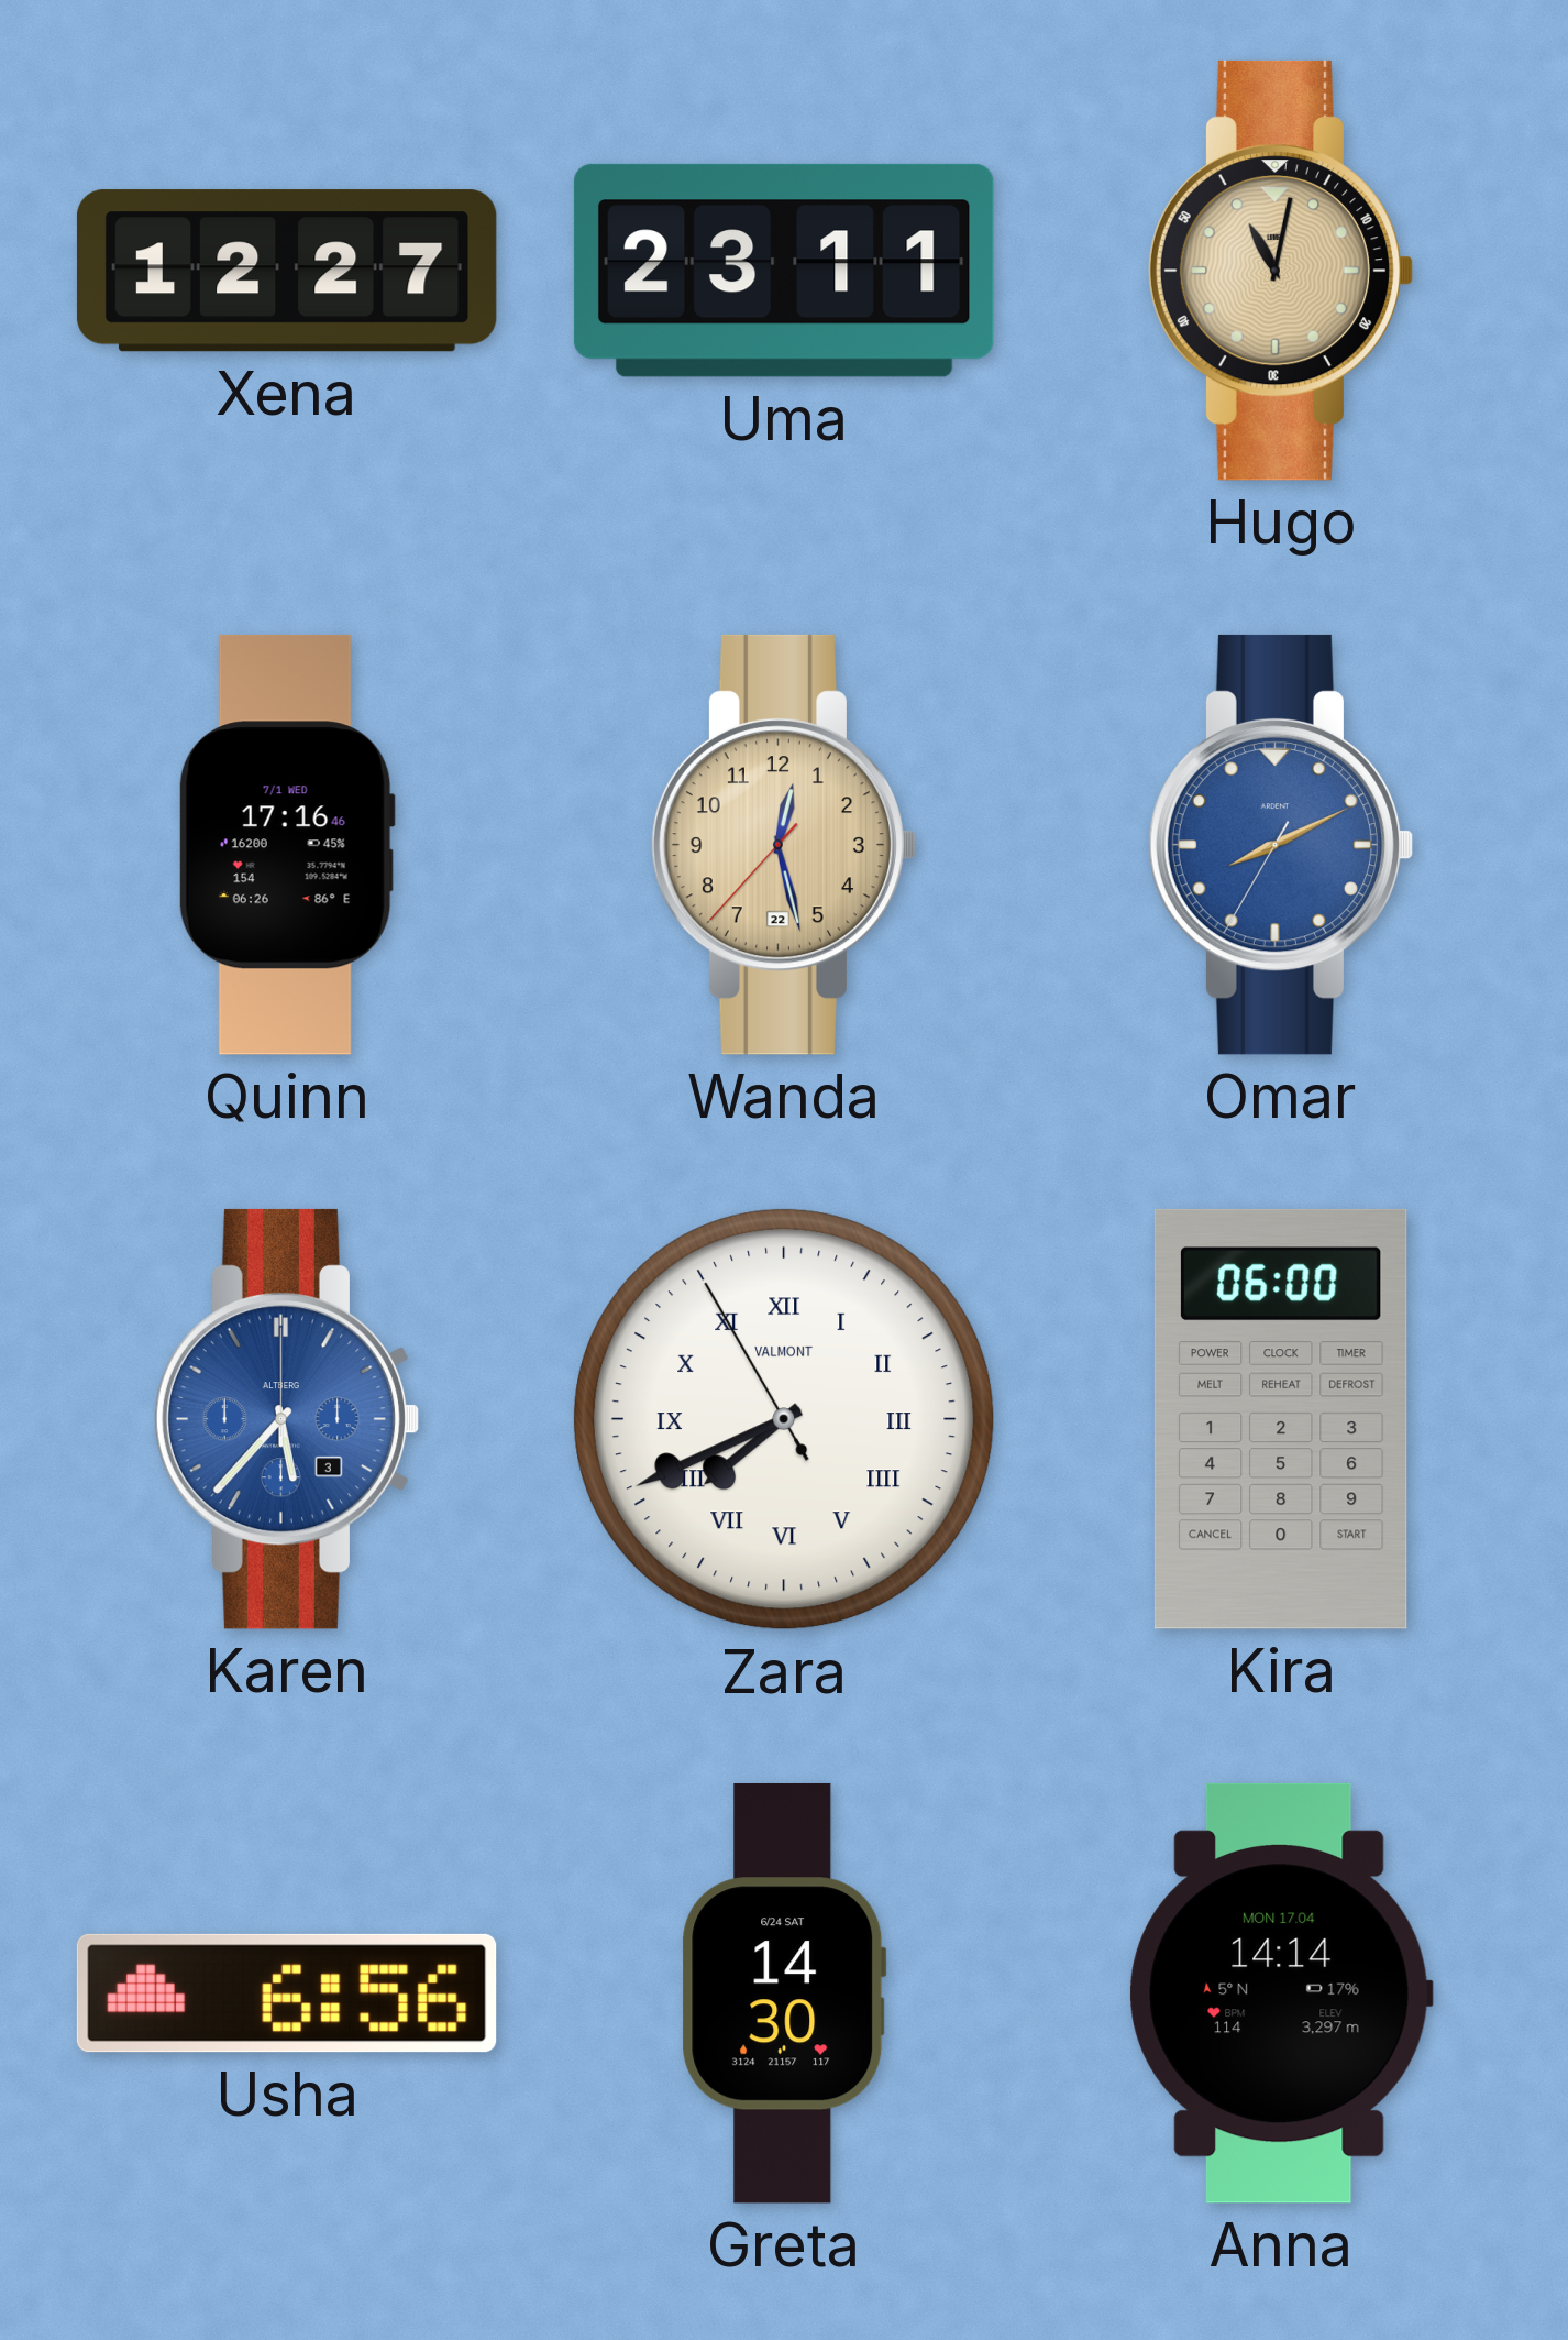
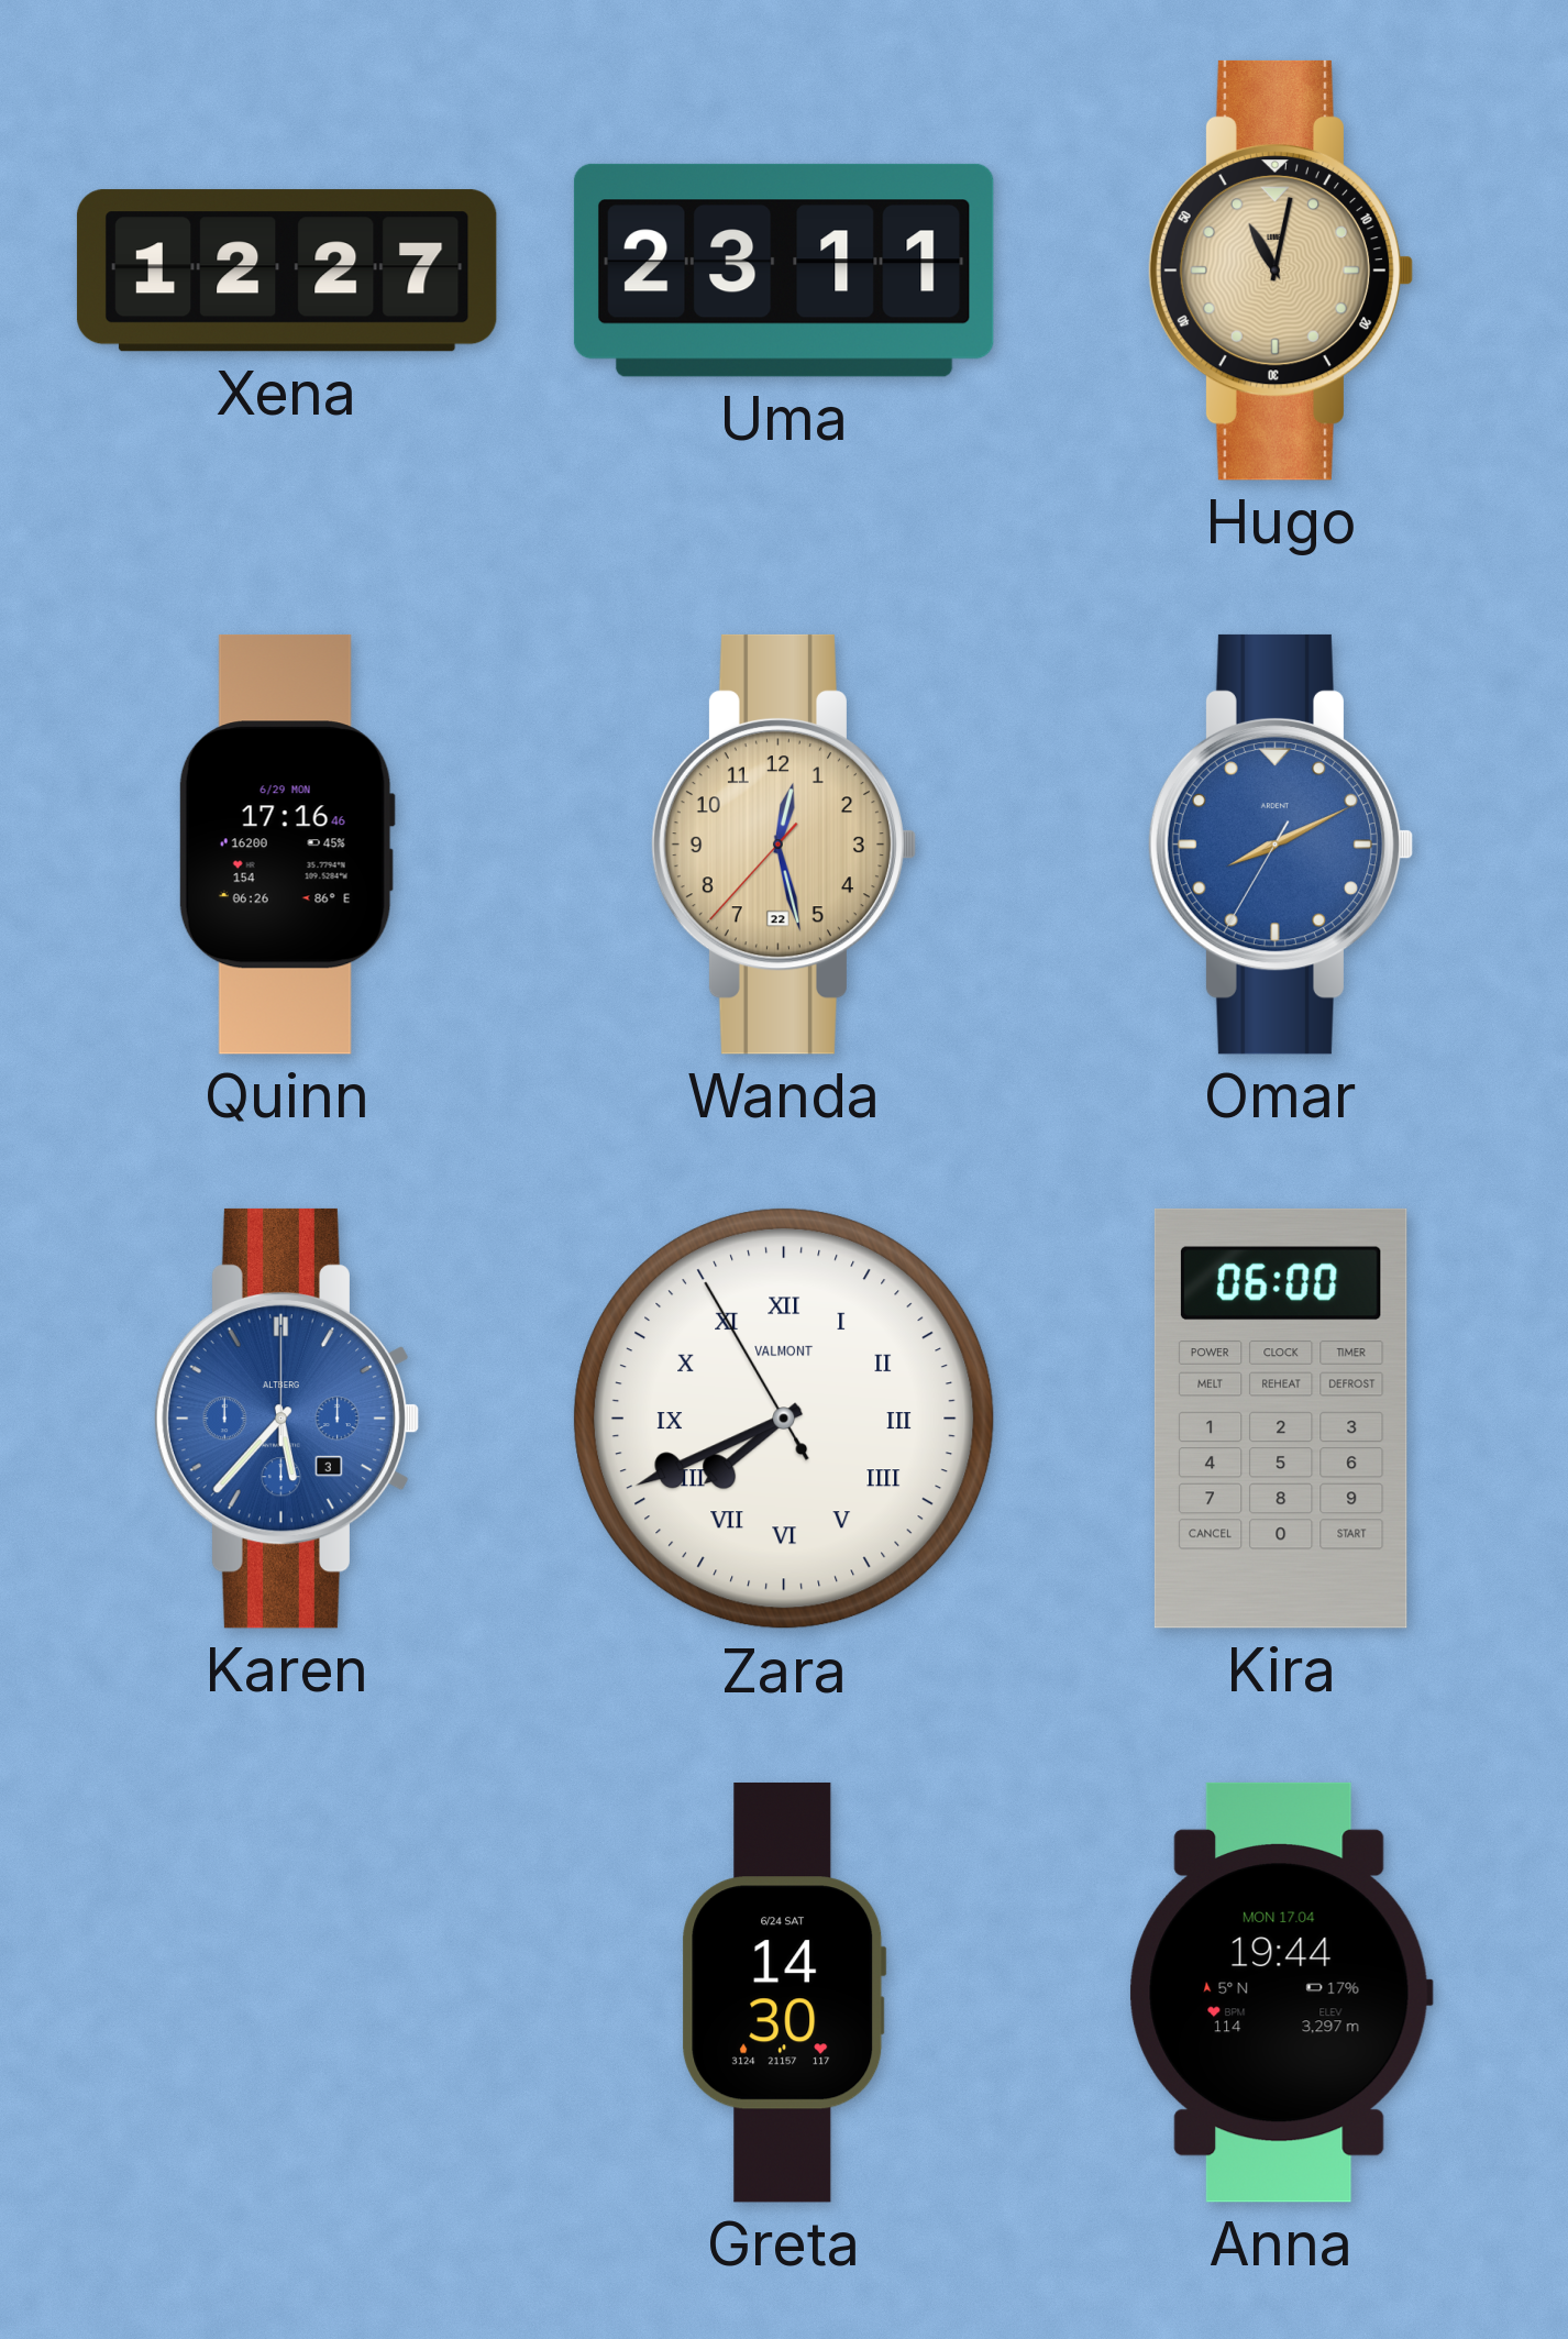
Quinn date: 7/1 WED -> 6/29 MON
Usha: 6:56 -> none
Anna: 14:14 -> 19:44
